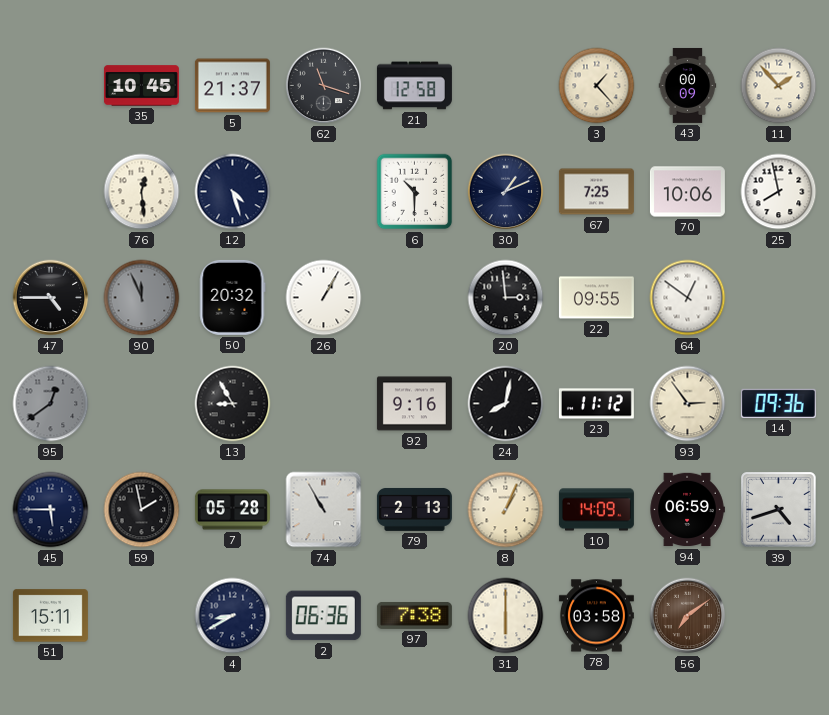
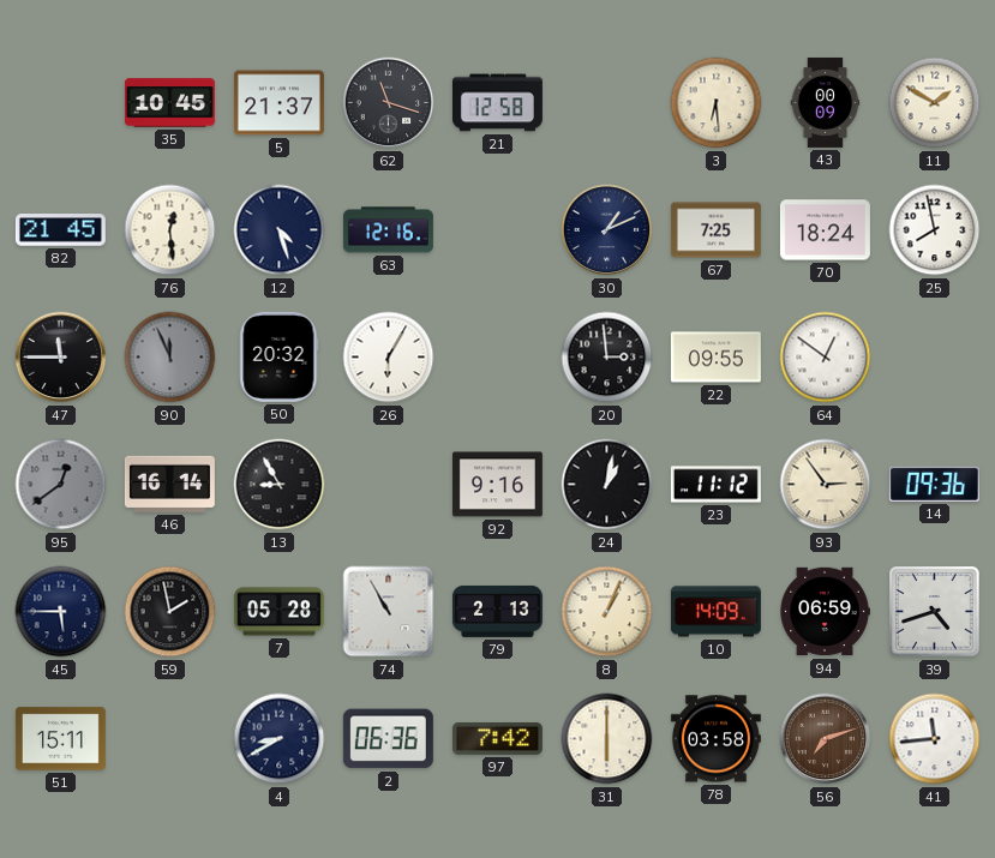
3: 1:23 -> 6:29
11: 1:53 -> 1:50
82: none -> 21:45
63: none -> 12:16
6: 10:30 -> none
70: 10:06 -> 18:24
47: 4:45 -> 11:45
26: 1:05 -> 6:05
46: none -> 16:14
24: 8:02 -> 1:02
97: 7:38 -> 7:42
56: 7:09 -> 7:12
41: none -> 11:44
